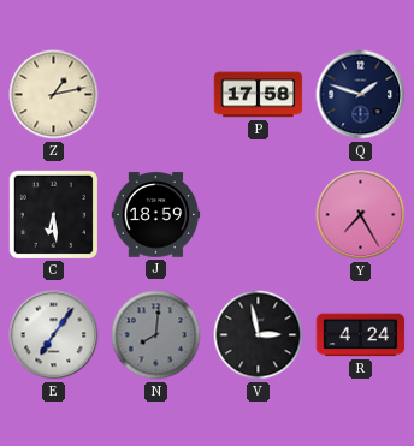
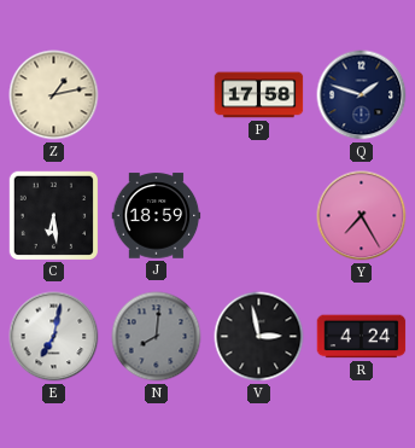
E: 7:06 -> 7:02
